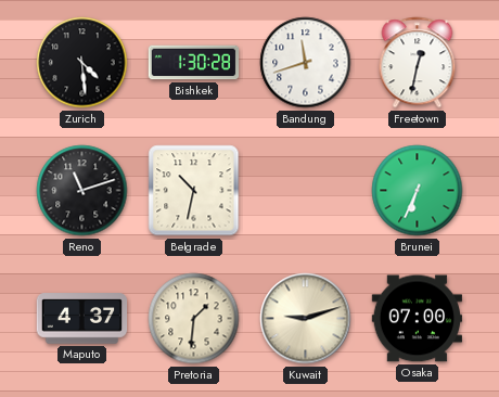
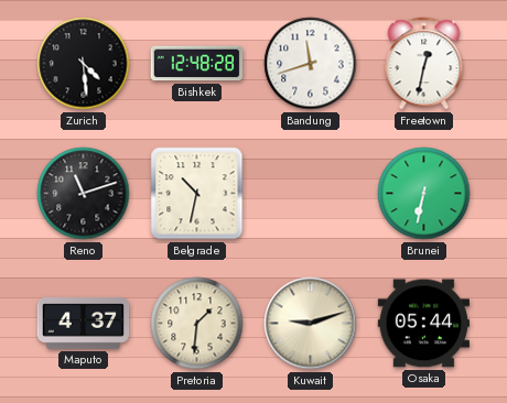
Bishkek: 1:30 -> 12:48
Brunei: 6:34 -> 6:32
Osaka: 07:00 -> 05:44
